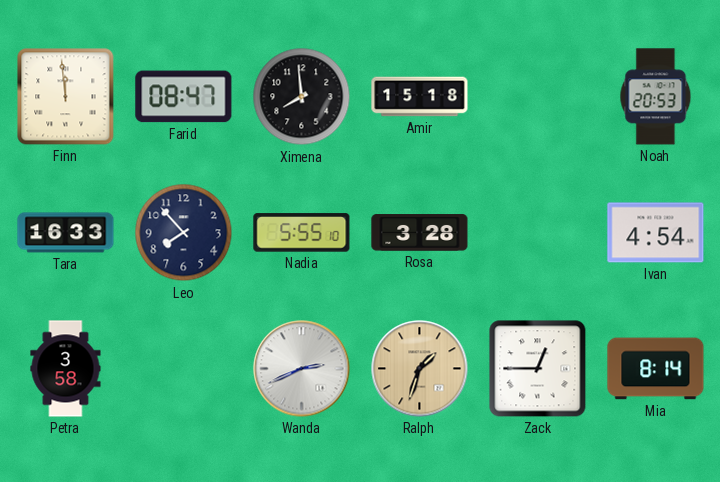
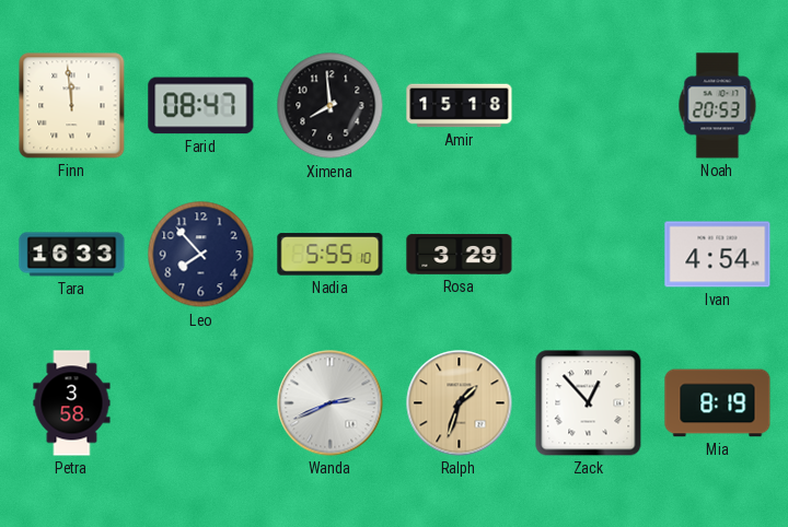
Rosa: 3:28 -> 3:29
Zack: 12:45 -> 12:53
Mia: 8:14 -> 8:19
